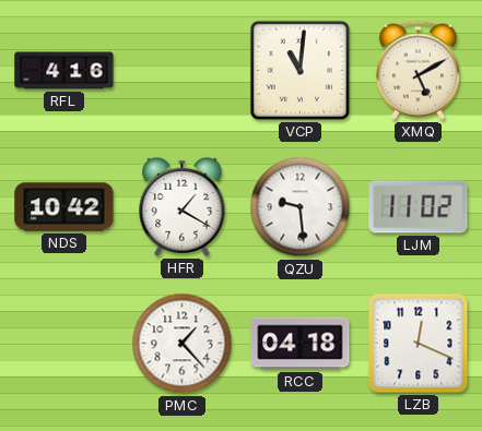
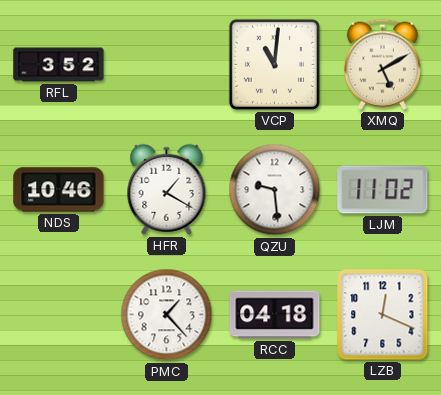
RFL: 4:16 -> 3:52
NDS: 10:42 -> 10:46
